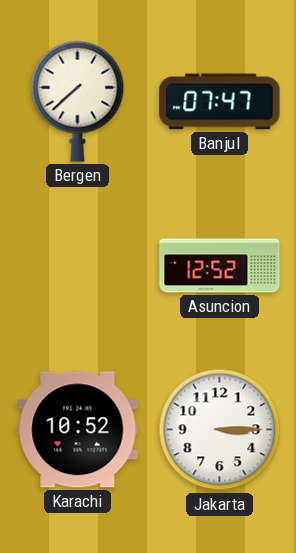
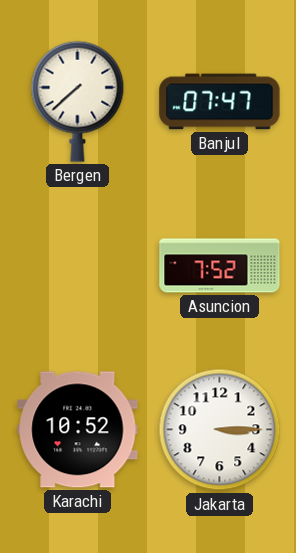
Asuncion: 12:52 -> 7:52
